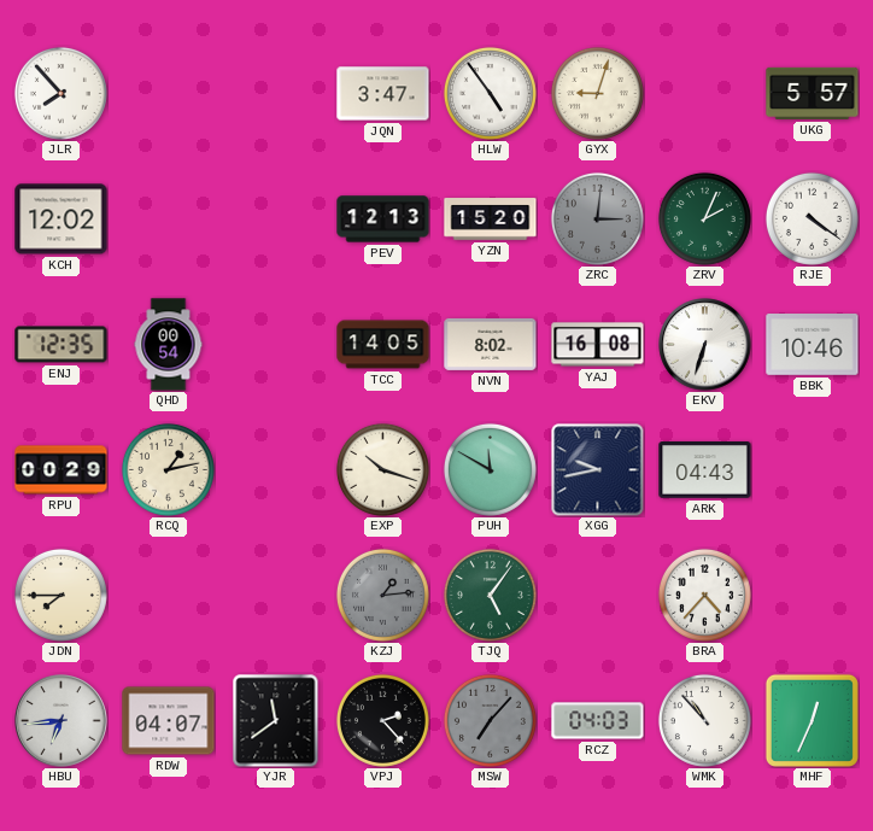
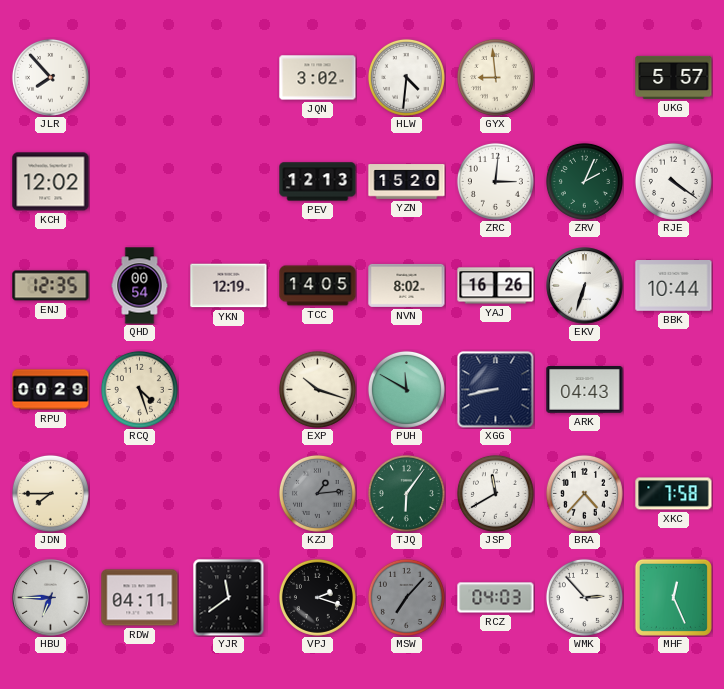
JQN: 3:47 -> 3:02
HLW: 4:54 -> 4:31
GYX: 9:03 -> 8:59
ZRC dial: grey -> white
YKN: none -> 12:19
YAJ: 16:08 -> 16:26
BBK: 10:46 -> 10:44
RCQ: 1:13 -> 4:27
XGG: 9:43 -> 8:43
TJQ: 5:06 -> 6:06
JSP: none -> 11:40
XKC: none -> 7:58
HBU: 6:44 -> 6:45
RDW: 04:07 -> 04:11
VPJ: 2:23 -> 2:18
WMK: 10:53 -> 2:53
MHF: 12:34 -> 12:26
